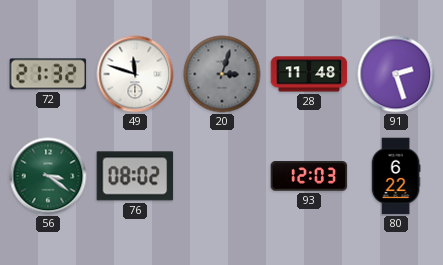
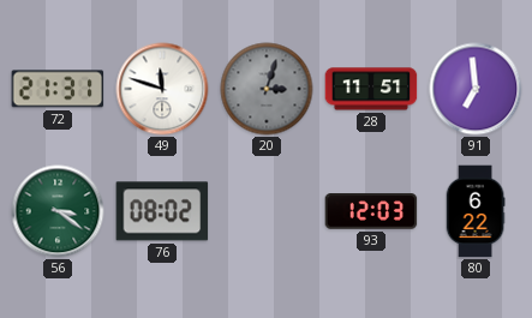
72: 21:32 -> 21:31
28: 11:48 -> 11:51
91: 2:27 -> 6:59
